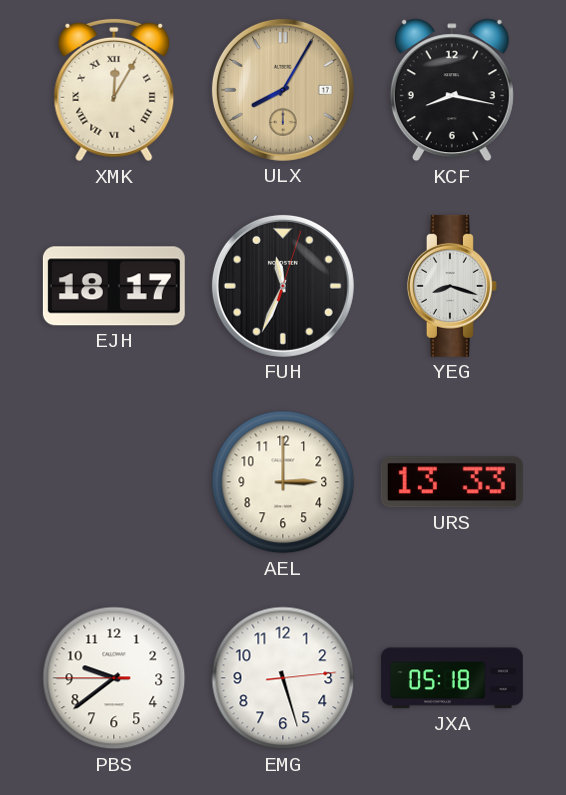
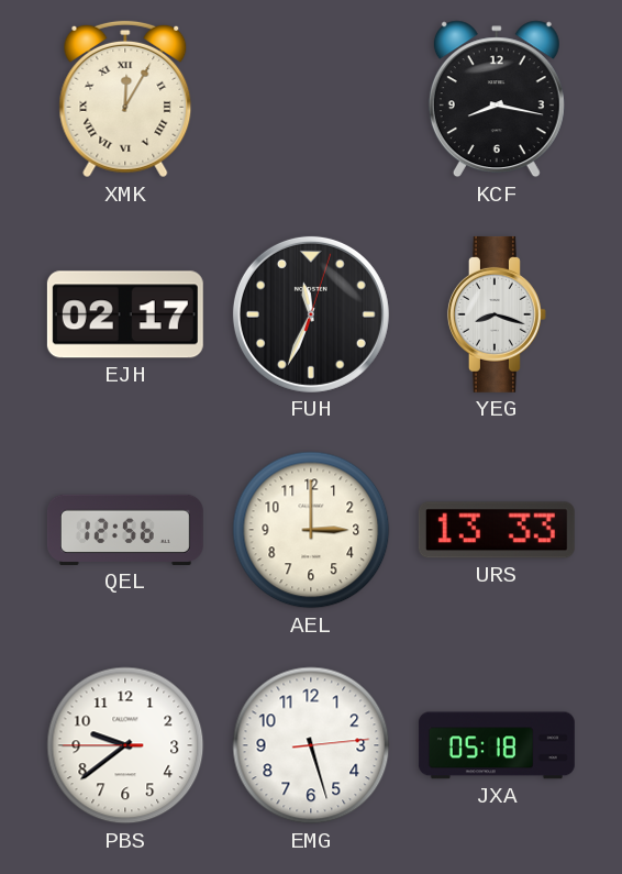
ULX: 8:05 -> none
EJH: 18:17 -> 02:17
QEL: none -> 12:56
